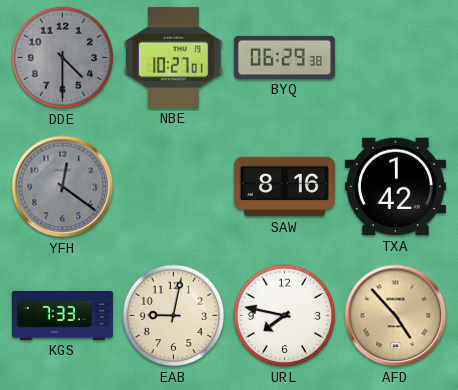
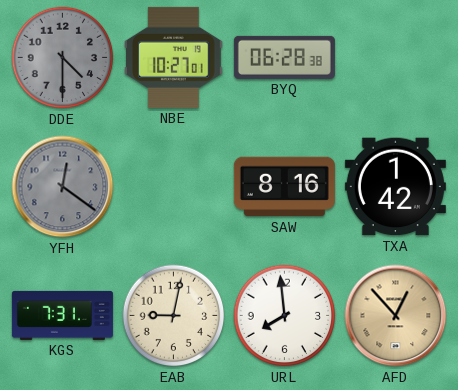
BYQ: 06:29 -> 06:28
KGS: 7:33 -> 7:31
URL: 7:47 -> 7:59
AFD: 4:53 -> 12:53
